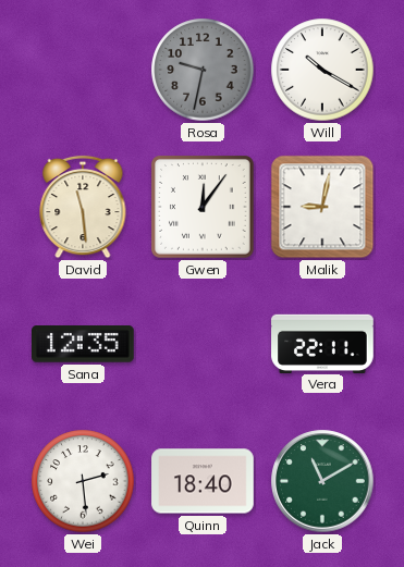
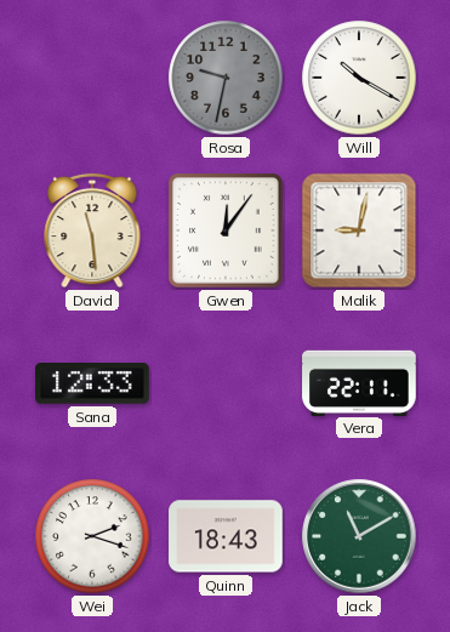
Sana: 12:35 -> 12:33
Wei: 2:29 -> 2:18
Quinn: 18:40 -> 18:43
